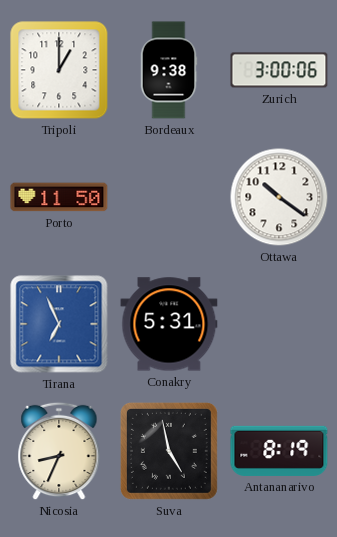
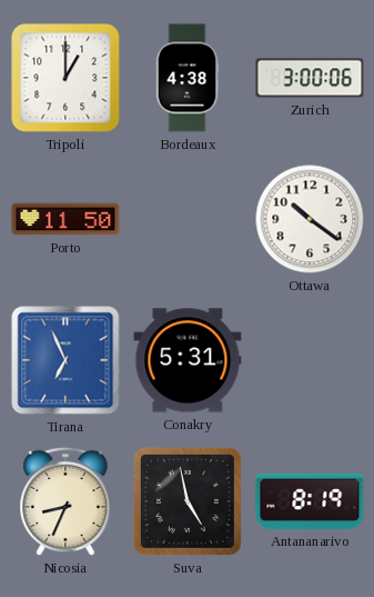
Bordeaux: 9:38 -> 4:38
